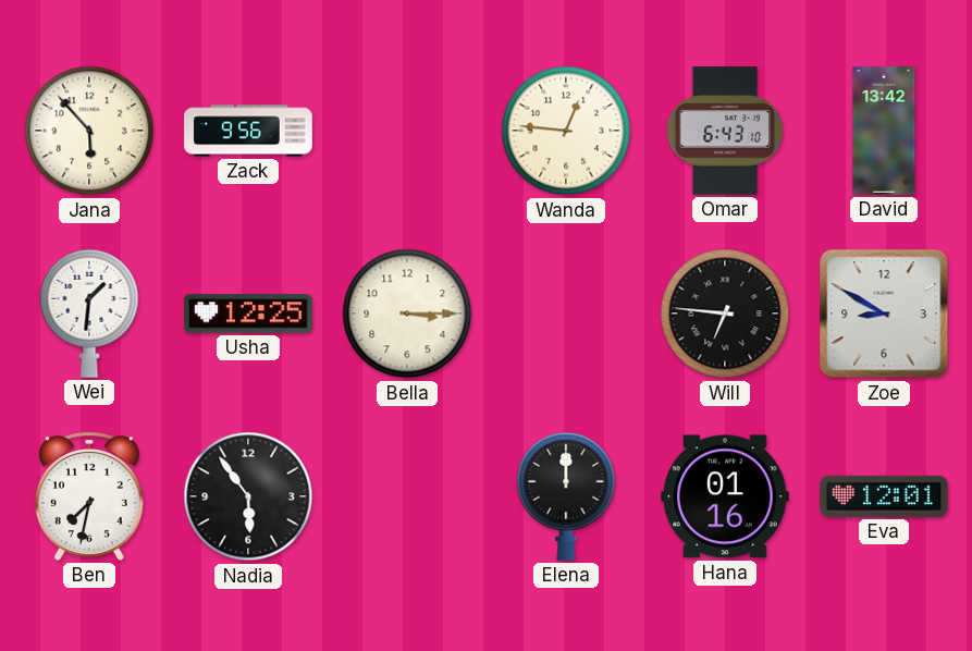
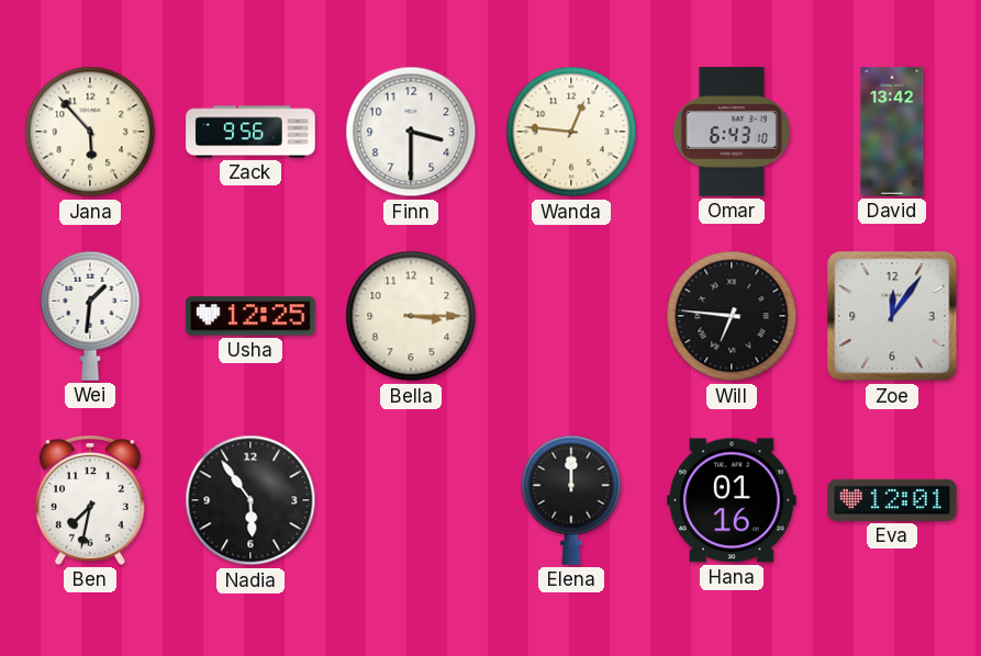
Finn: none -> 3:30
Zoe: 8:50 -> 12:06
